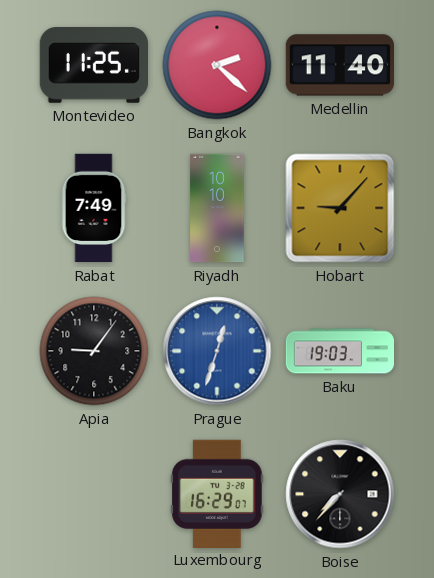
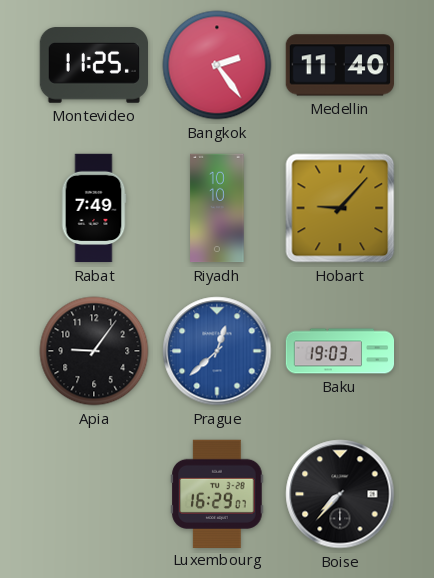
Bangkok: 2:22 -> 2:24
Prague: 12:33 -> 12:38
